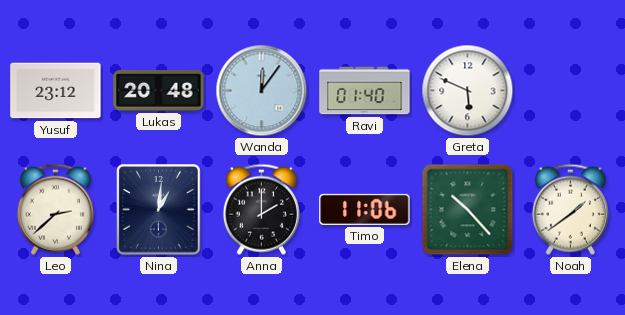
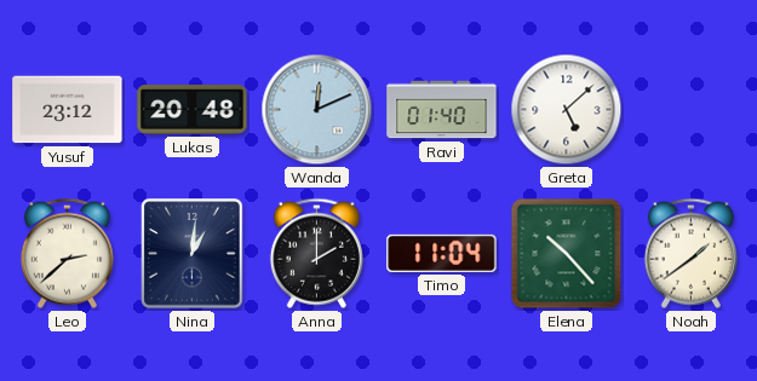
Wanda: 12:06 -> 12:11
Greta: 5:49 -> 5:08
Timo: 11:06 -> 11:04
